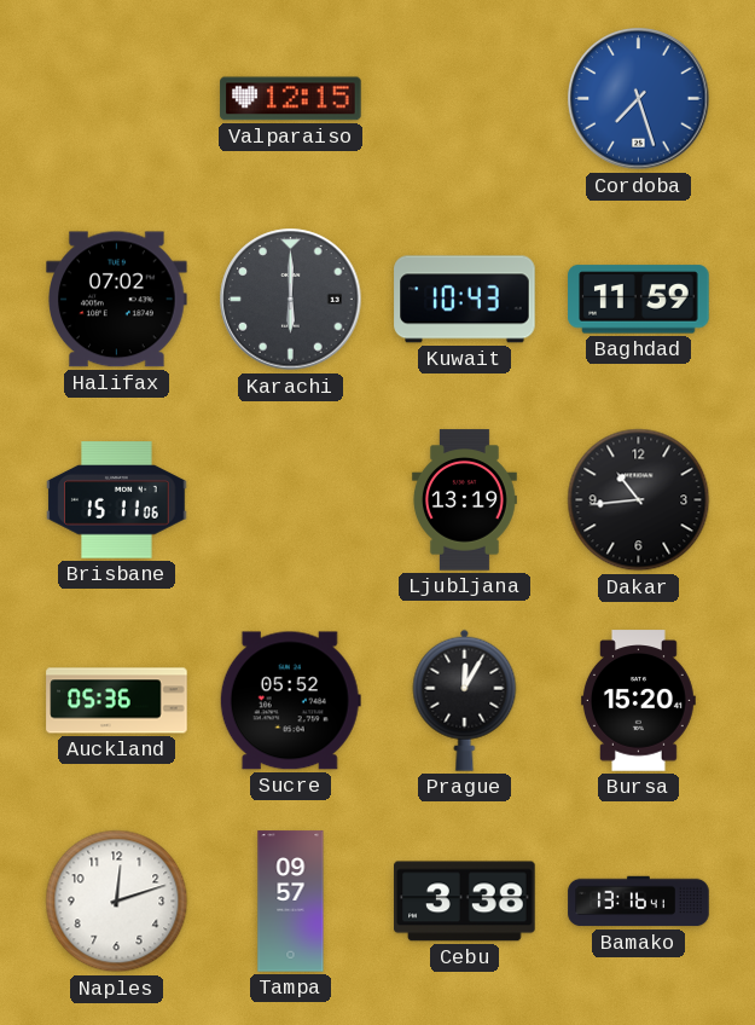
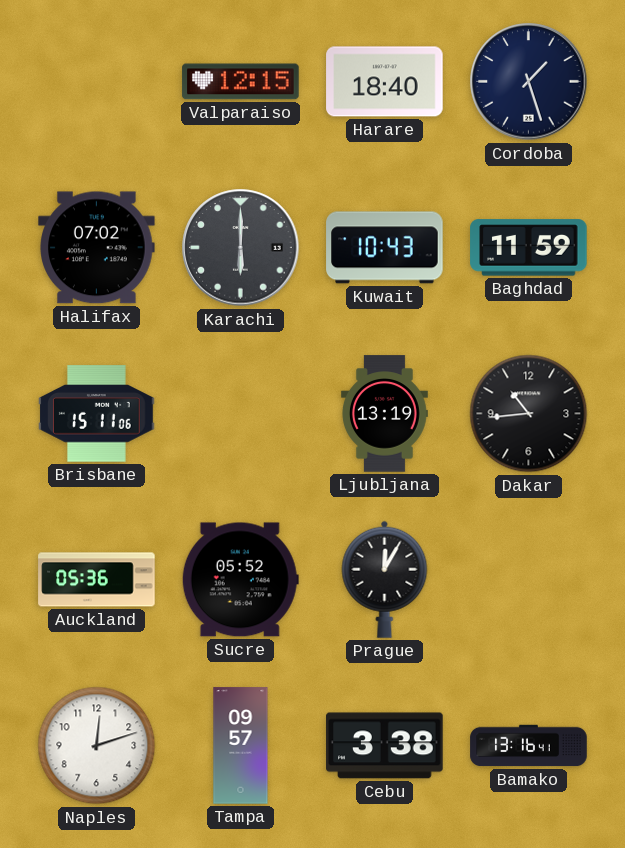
Harare: none -> 18:40
Cordoba: 7:27 -> 1:27
Cordoba dial: blue -> navy
Bursa: 15:20 -> none
